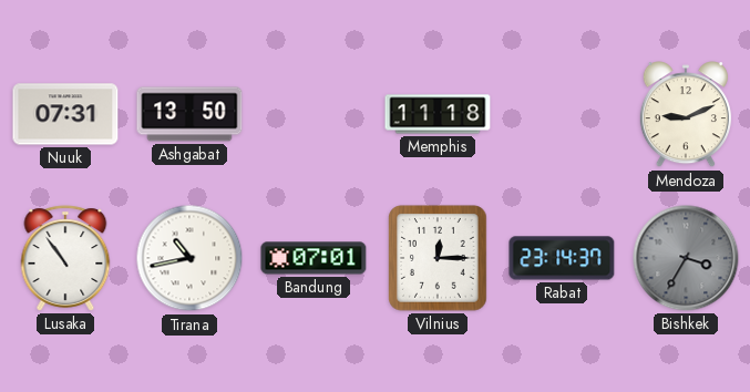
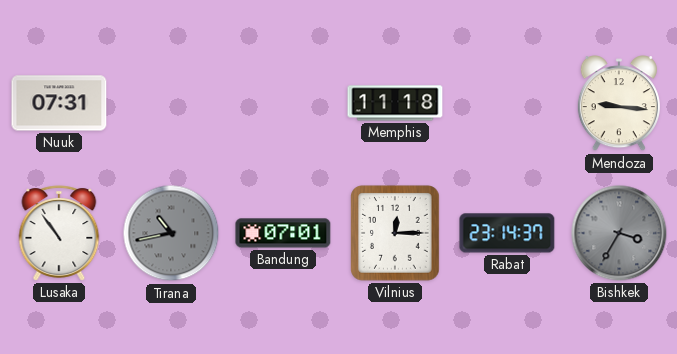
Ashgabat: 13:50 -> none
Mendoza: 9:11 -> 9:16
Tirana dial: white -> grey
